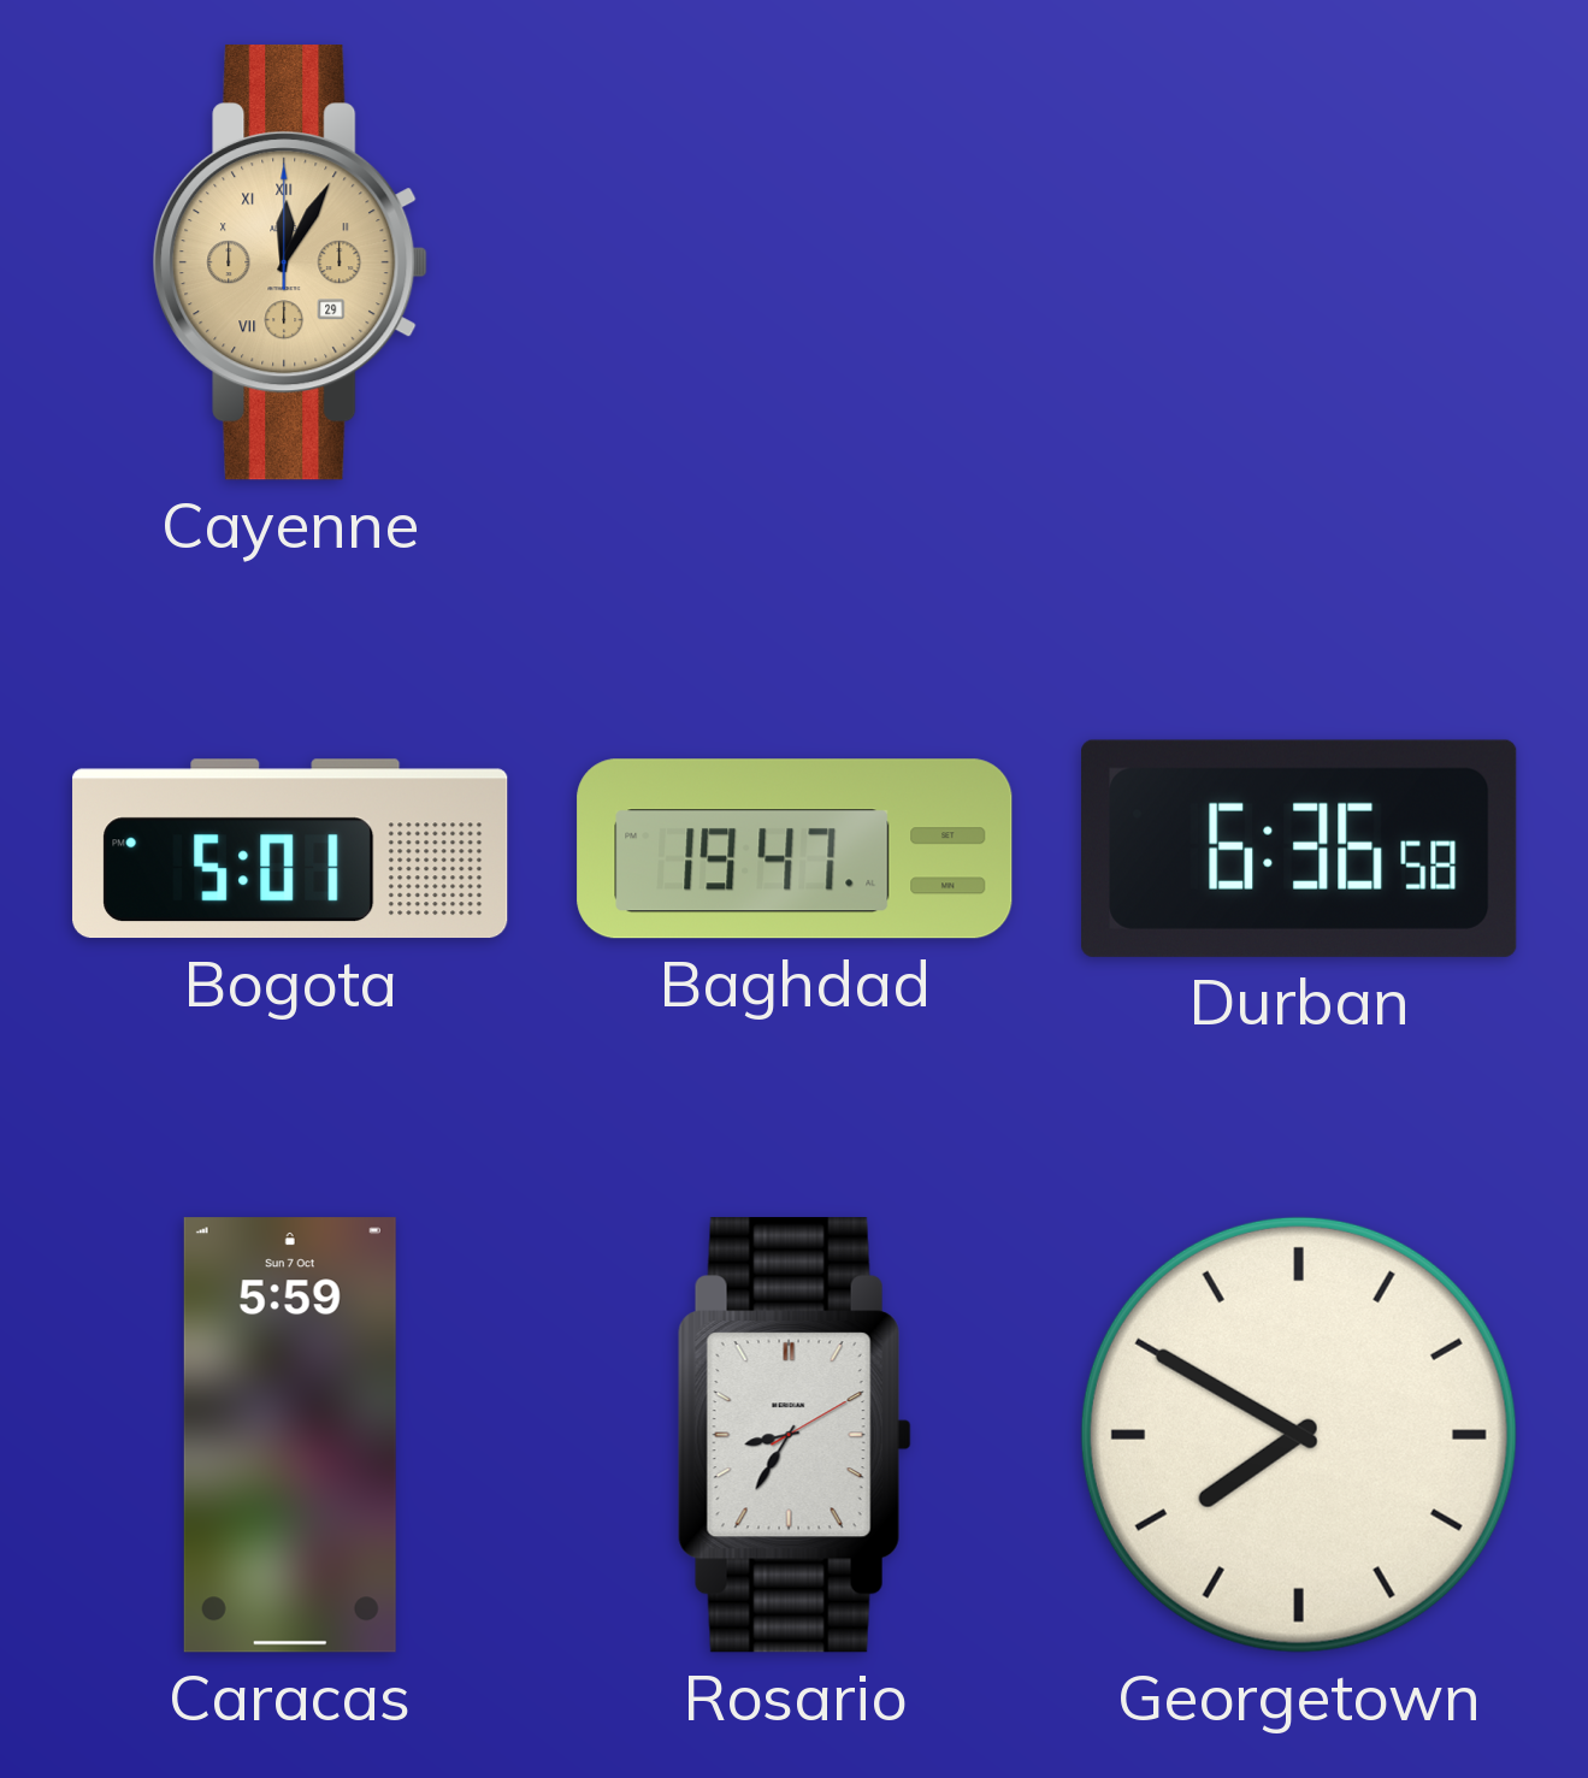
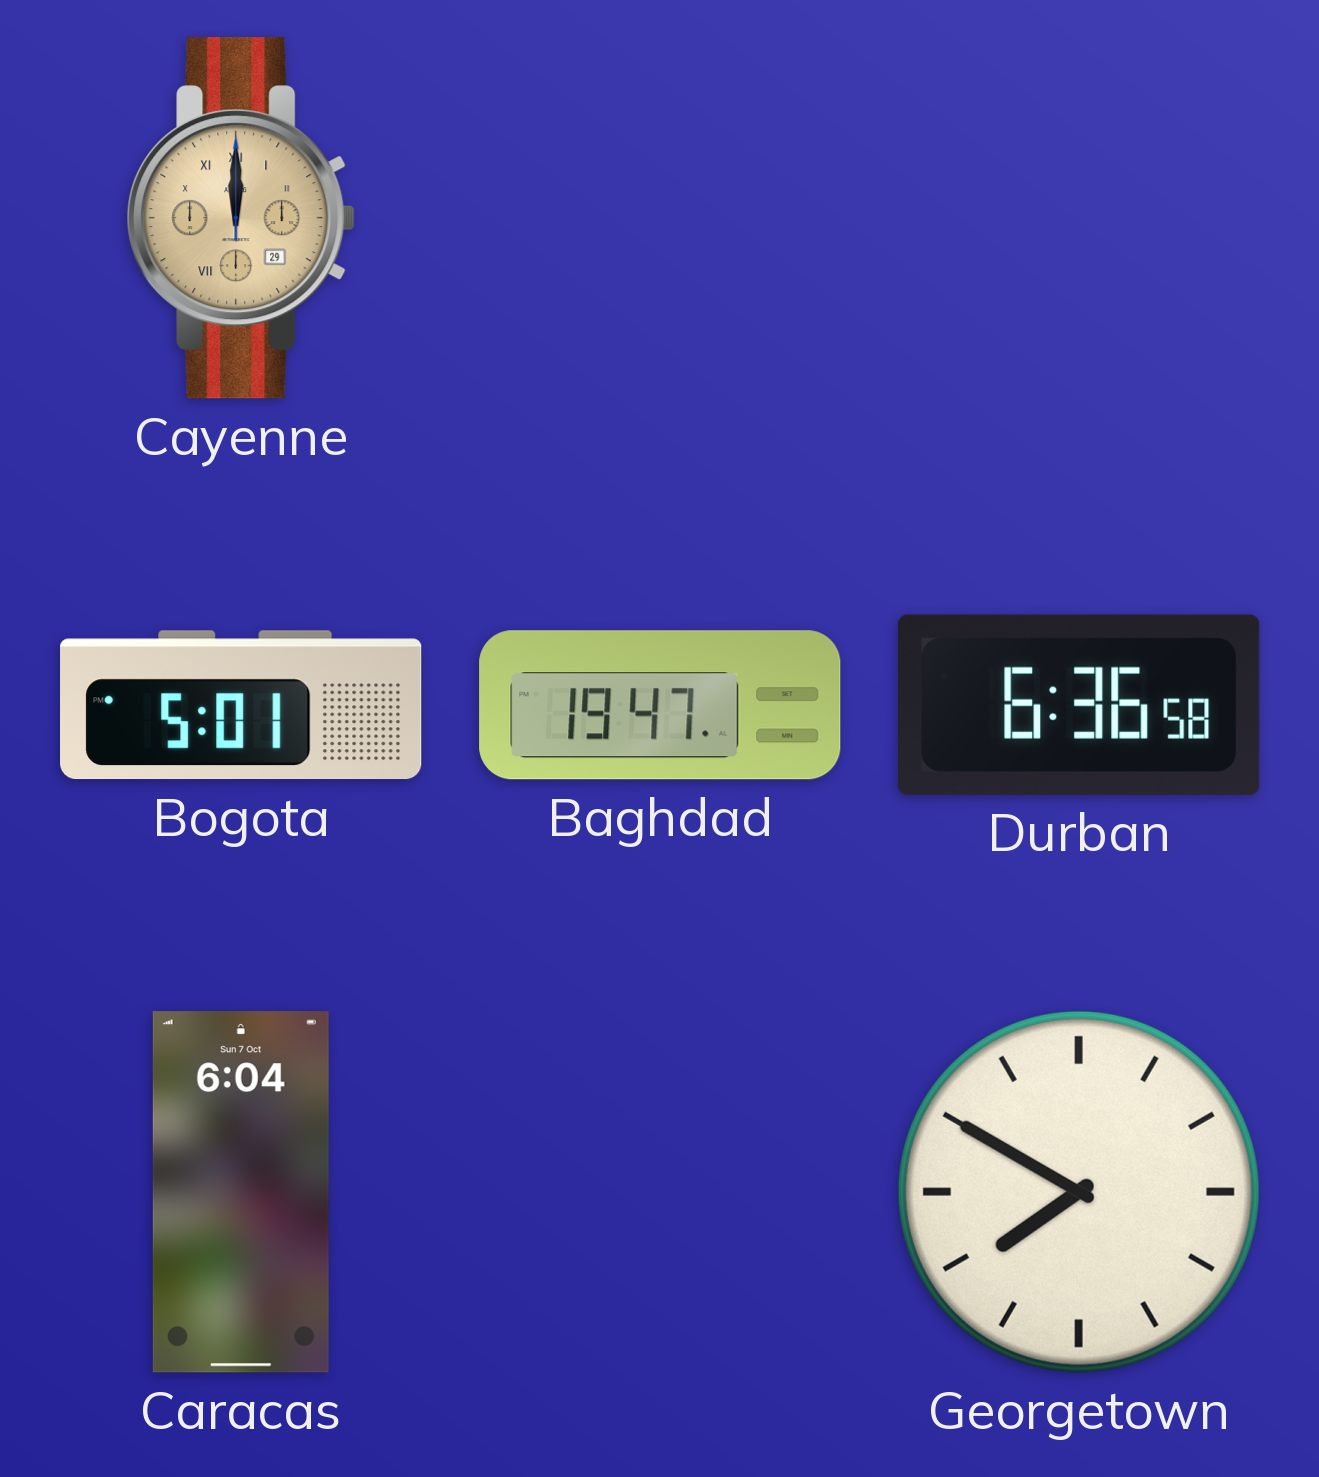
Cayenne: 12:05 -> 12:00
Caracas: 5:59 -> 6:04
Rosario: 8:35 -> none
